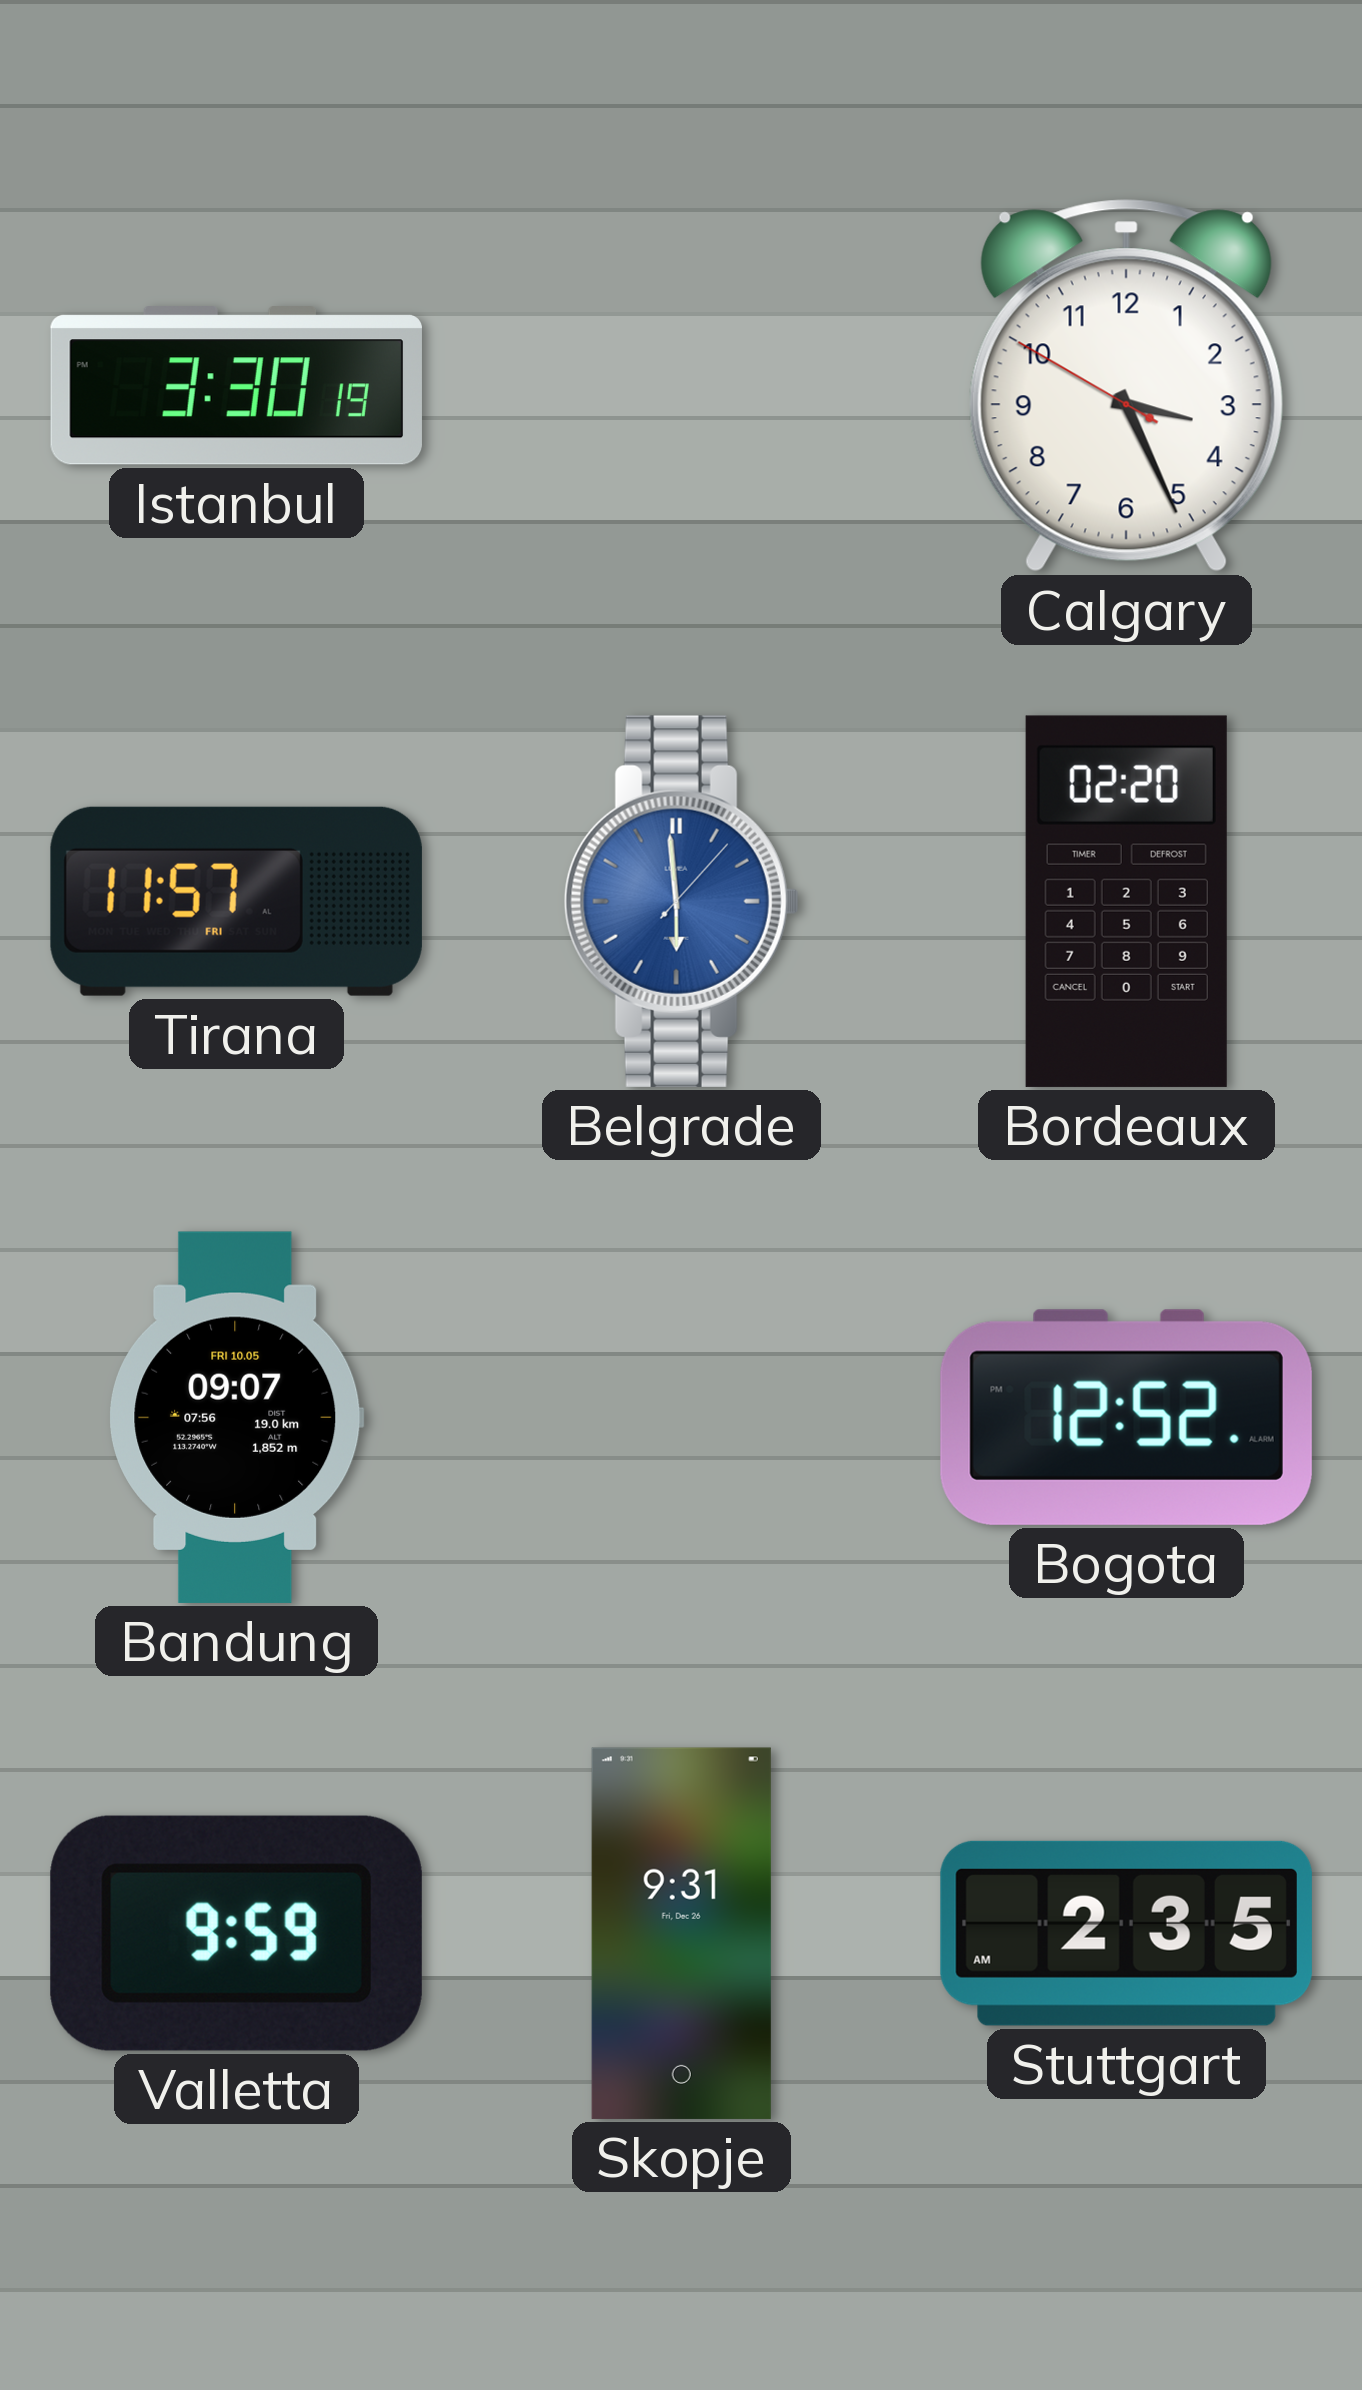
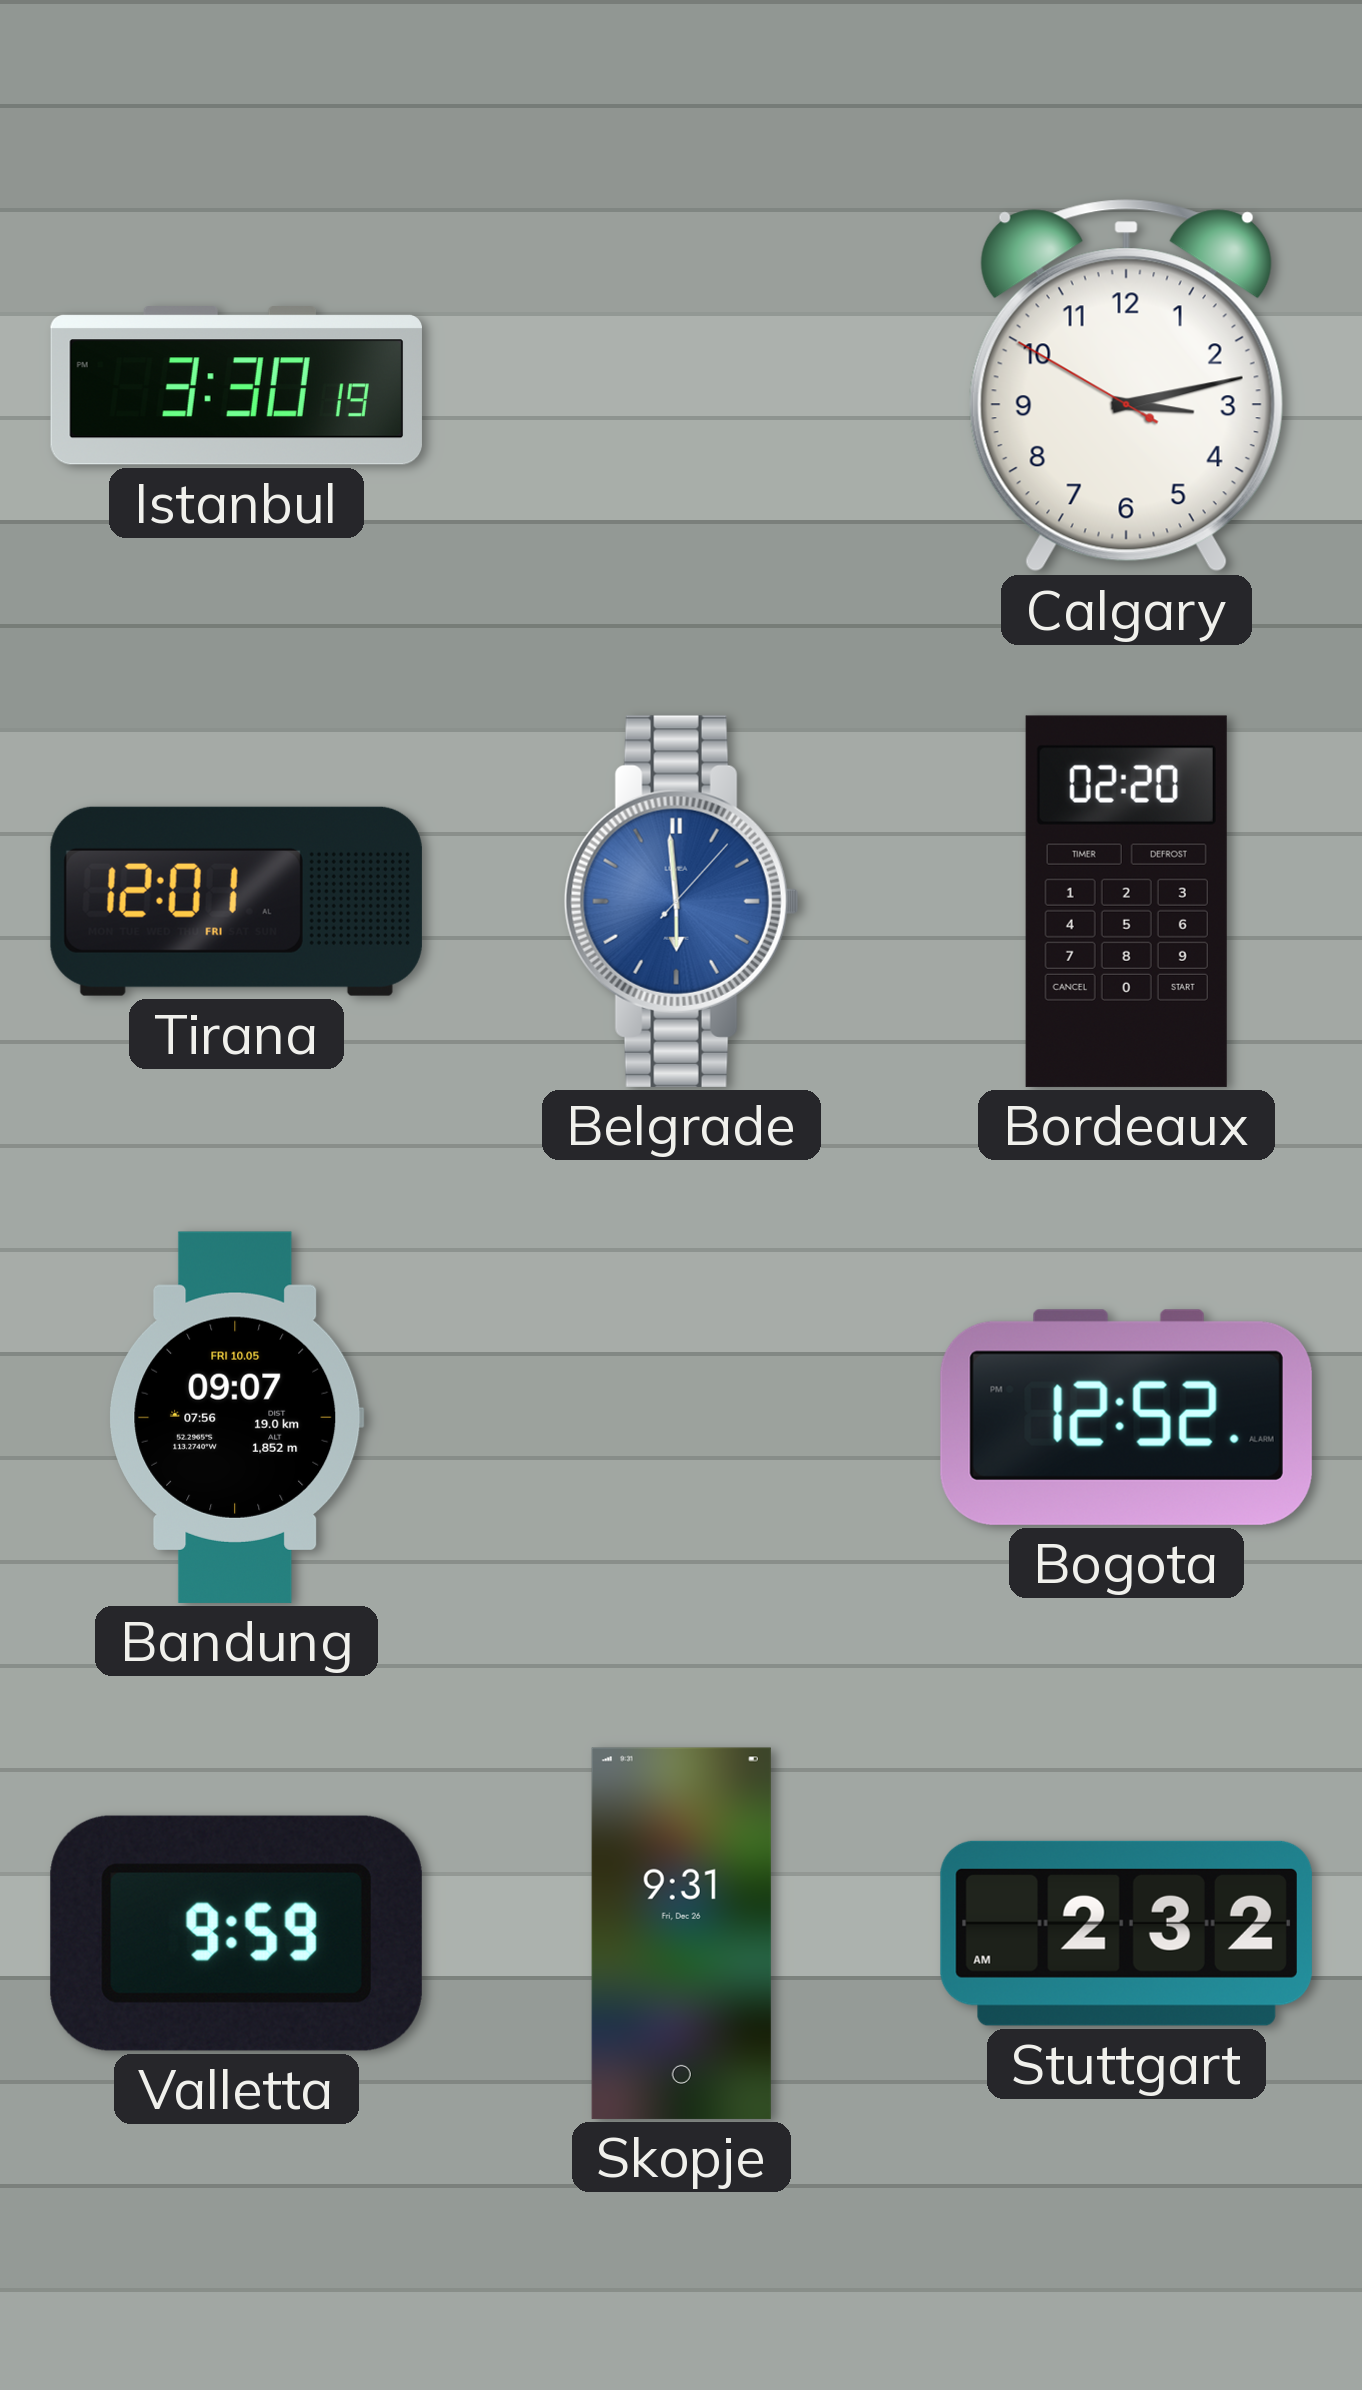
Calgary: 3:25 -> 3:12
Tirana: 11:57 -> 12:01
Stuttgart: 2:35 -> 2:32
